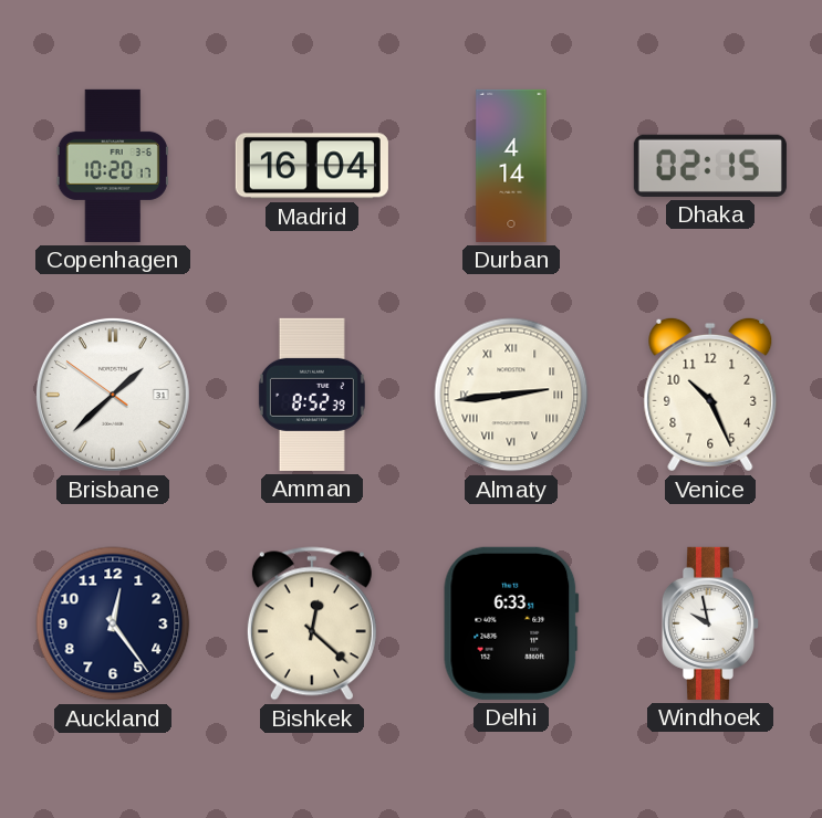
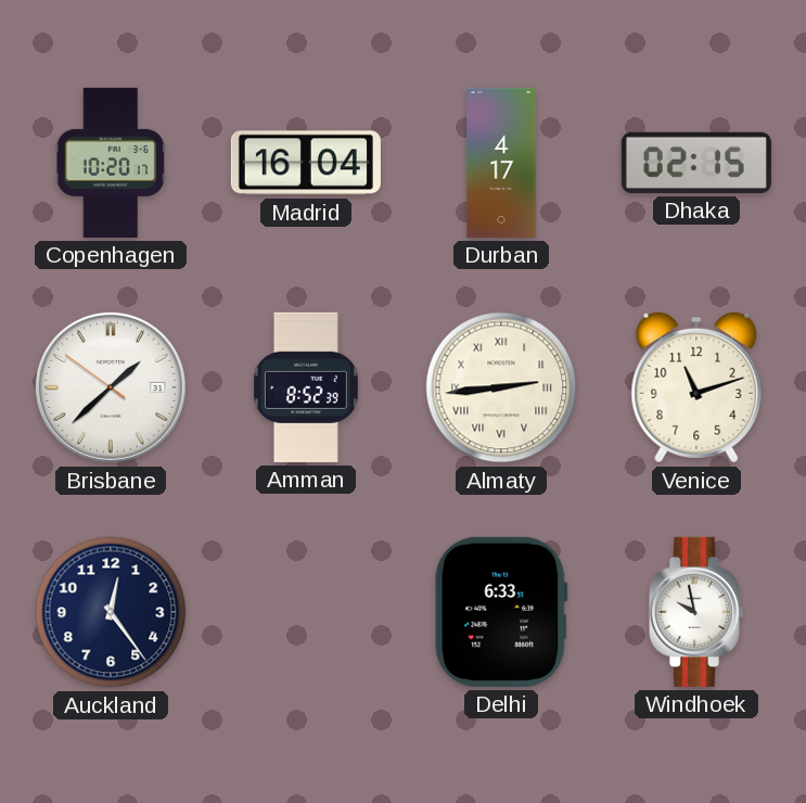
Durban: 4:14 -> 4:17
Venice: 10:26 -> 11:12
Bishkek: 12:22 -> none
